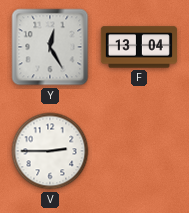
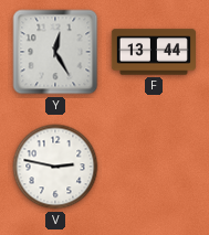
F: 13:04 -> 13:44
V: 2:45 -> 2:47
